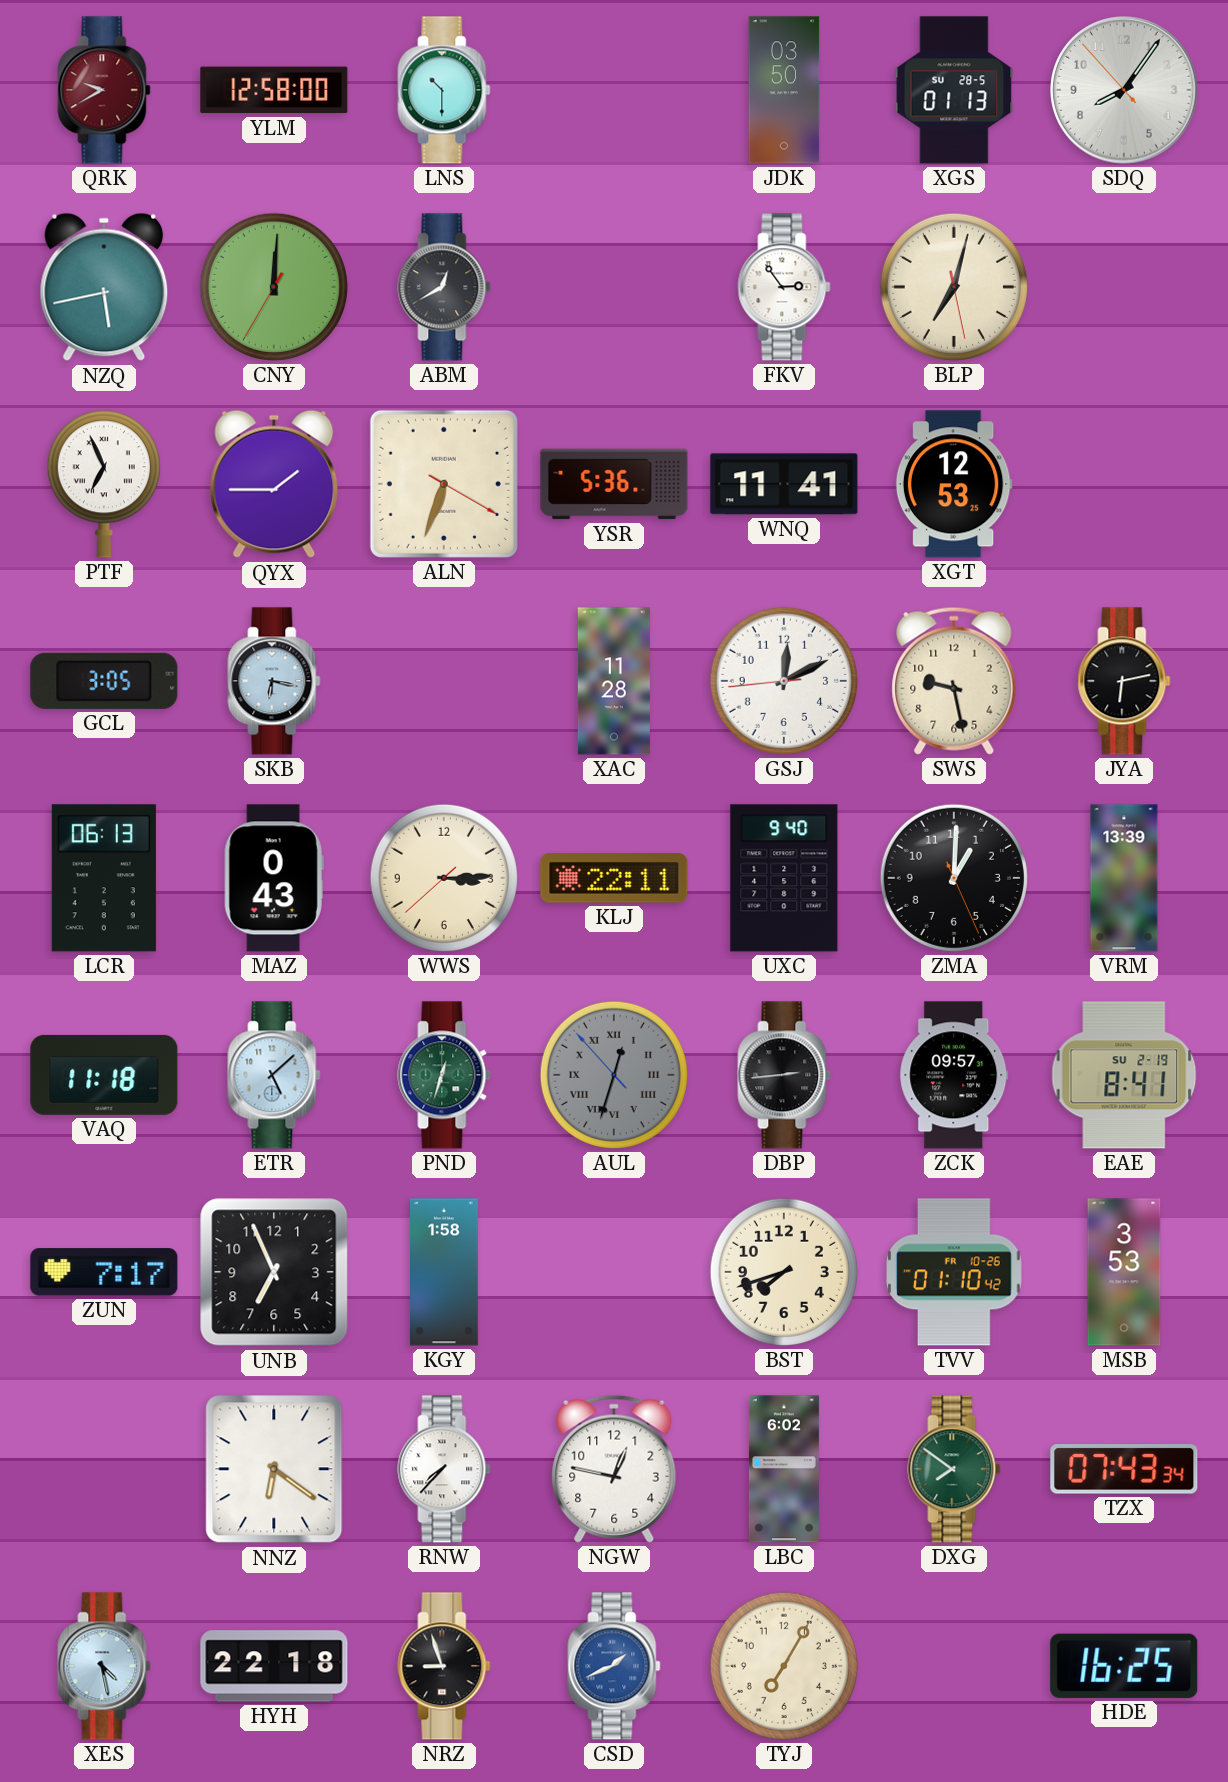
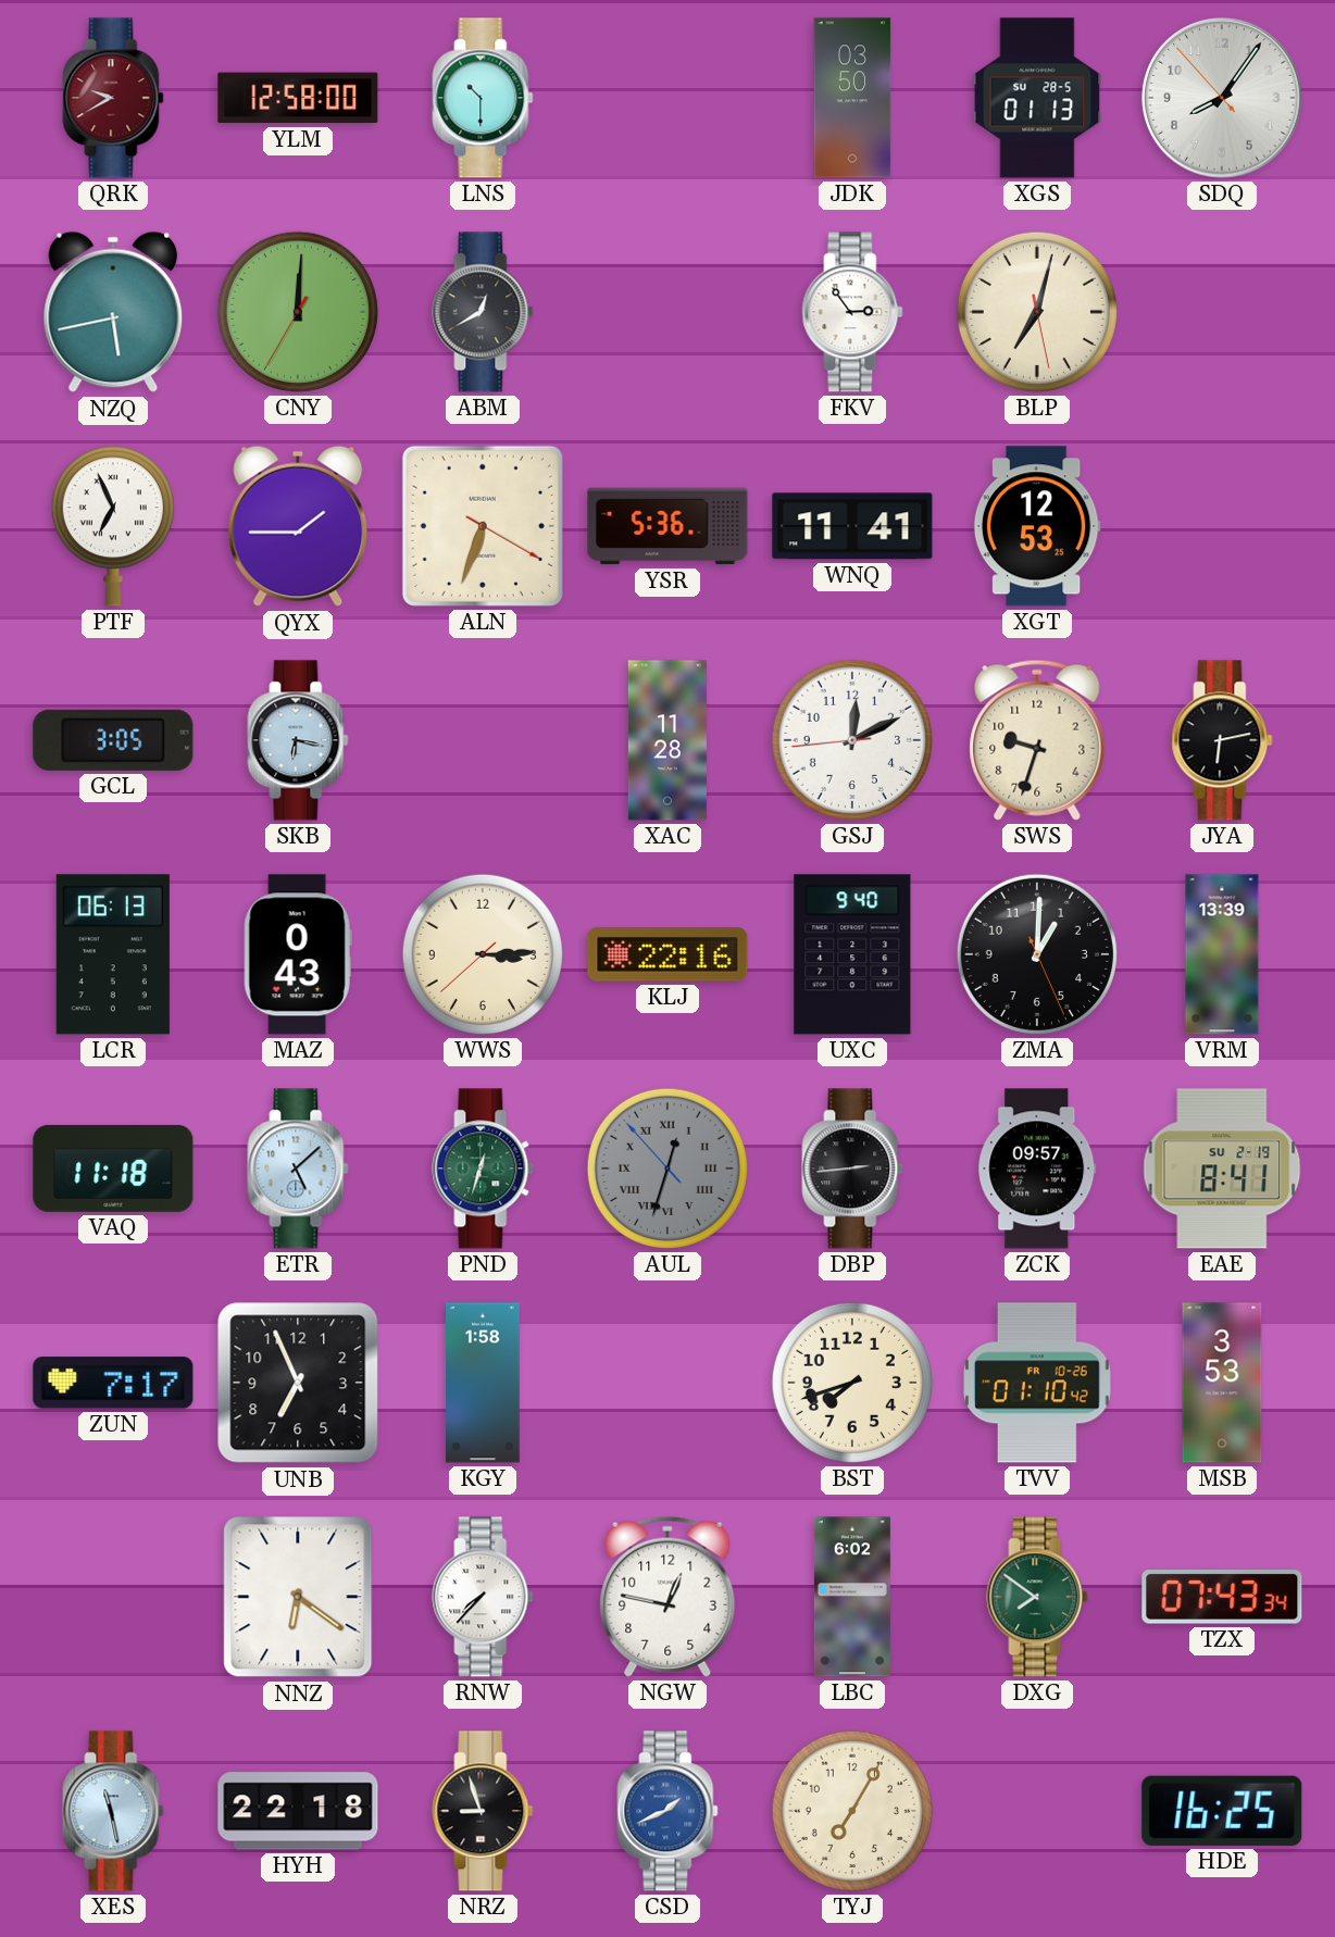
SWS: 9:28 -> 9:33
KLJ: 22:11 -> 22:16
XES: 4:28 -> 11:28
